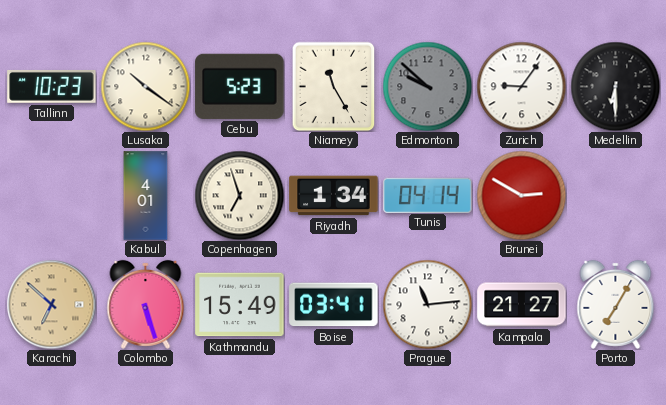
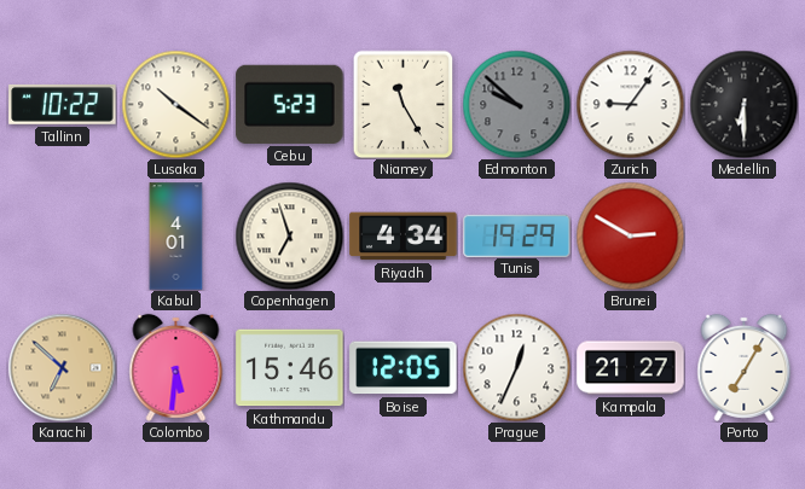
Tallinn: 10:23 -> 10:22
Riyadh: 1:34 -> 4:34
Tunis: 04:14 -> 19:29
Colombo: 5:27 -> 5:31
Kathmandu: 15:49 -> 15:46
Boise: 03:41 -> 12:05
Prague: 11:14 -> 12:34
